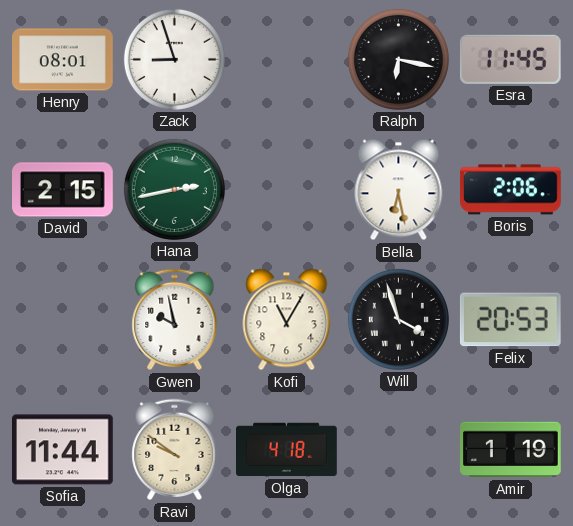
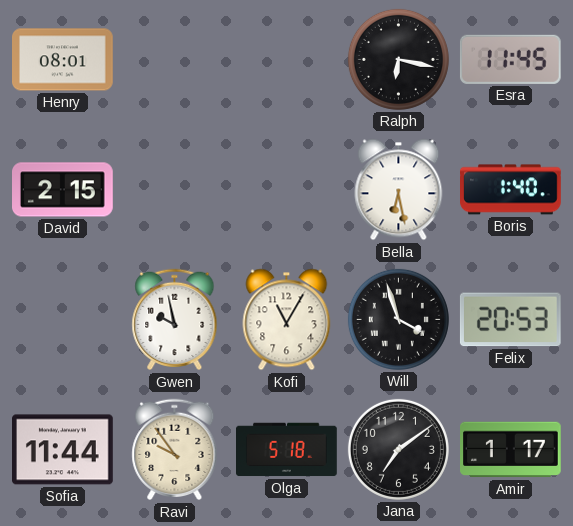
Zack: 8:57 -> none
Hana: 2:43 -> none
Boris: 2:06 -> 1:40
Ravi: 9:51 -> 9:54
Olga: 4:18 -> 5:18
Jana: none -> 7:09
Amir: 1:19 -> 1:17
